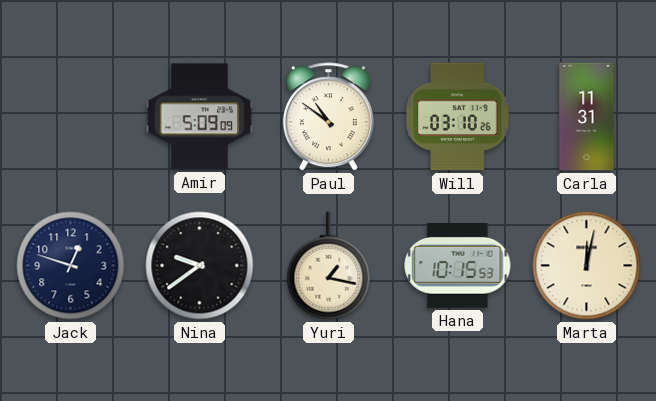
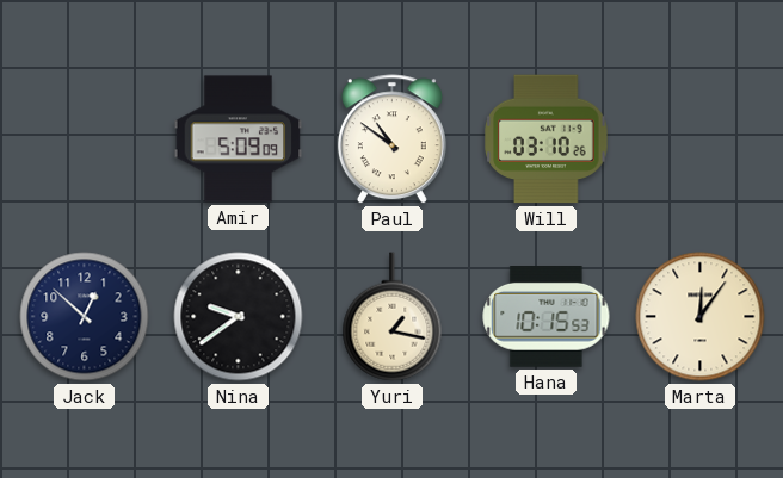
Carla: 11:31 -> none
Jack: 12:48 -> 12:52
Marta: 12:02 -> 12:06
